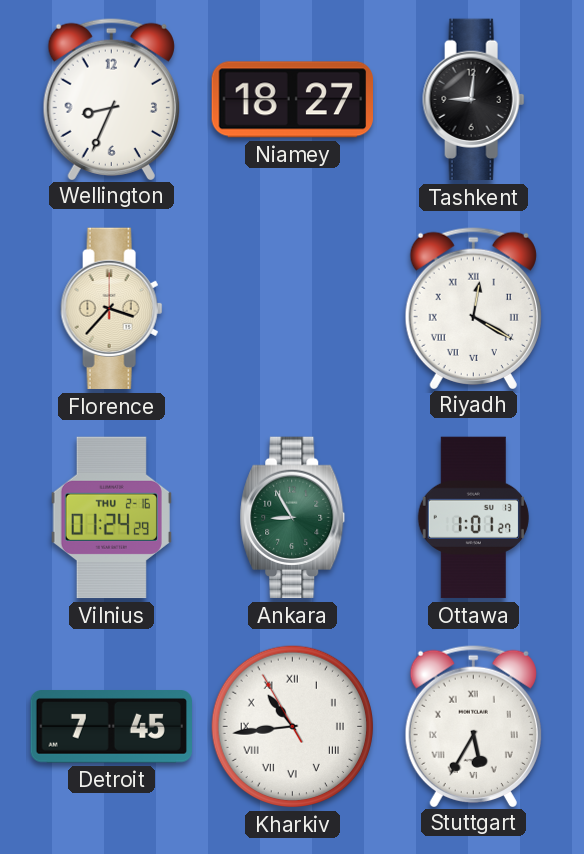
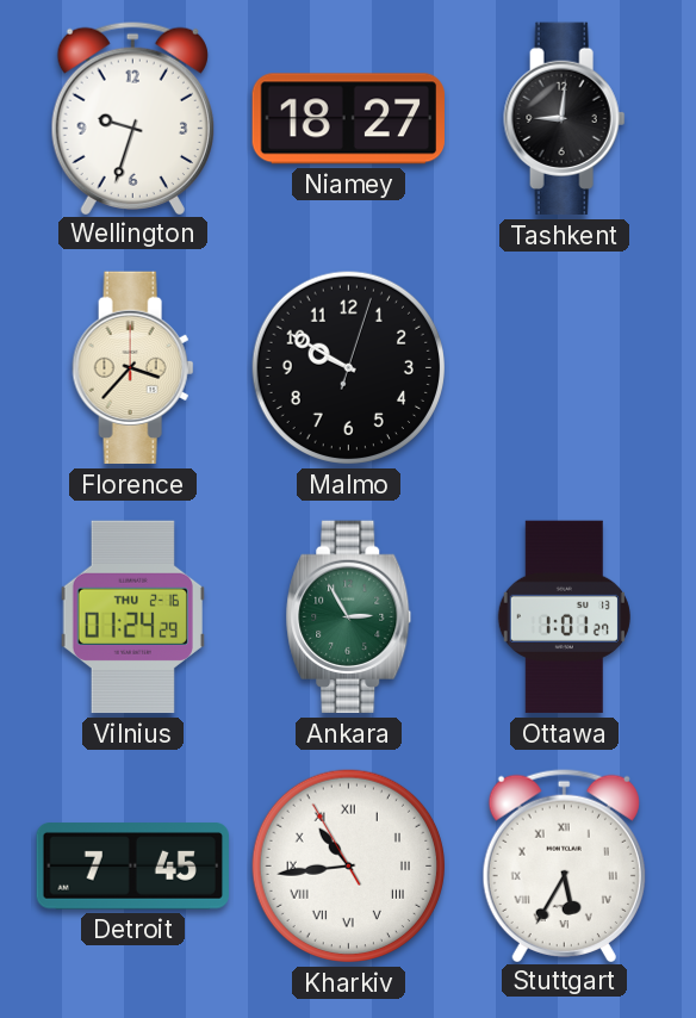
Wellington: 8:34 -> 9:33
Malmo: none -> 9:50
Riyadh: 12:20 -> none
Ankara: 8:55 -> 2:55
